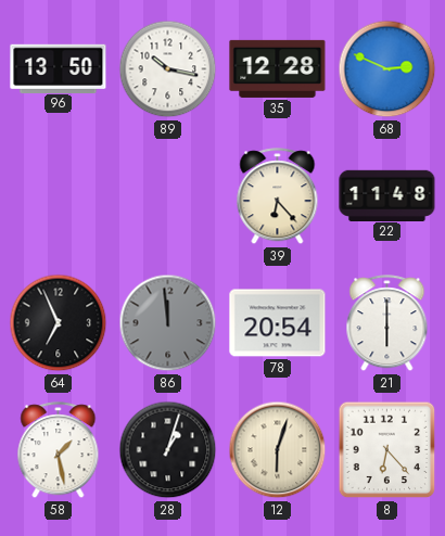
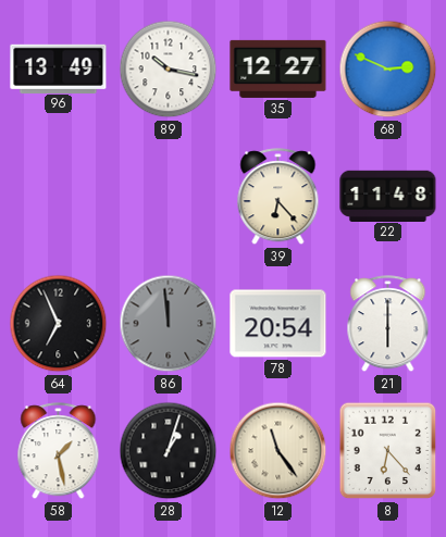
96: 13:50 -> 13:49
35: 12:28 -> 12:27
12: 6:03 -> 11:24
